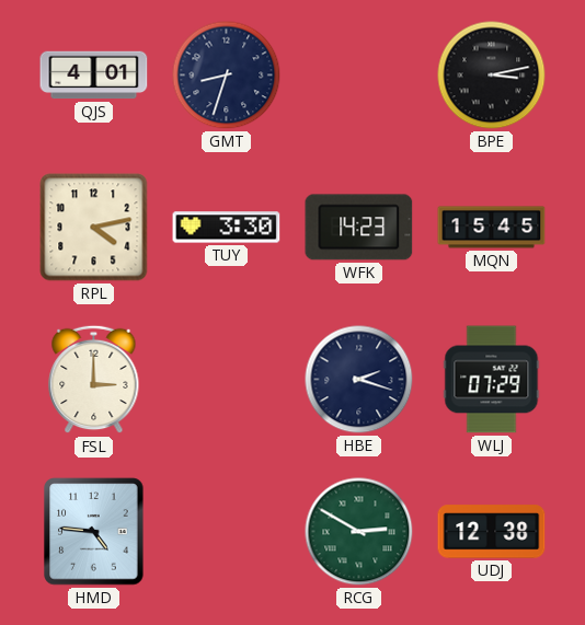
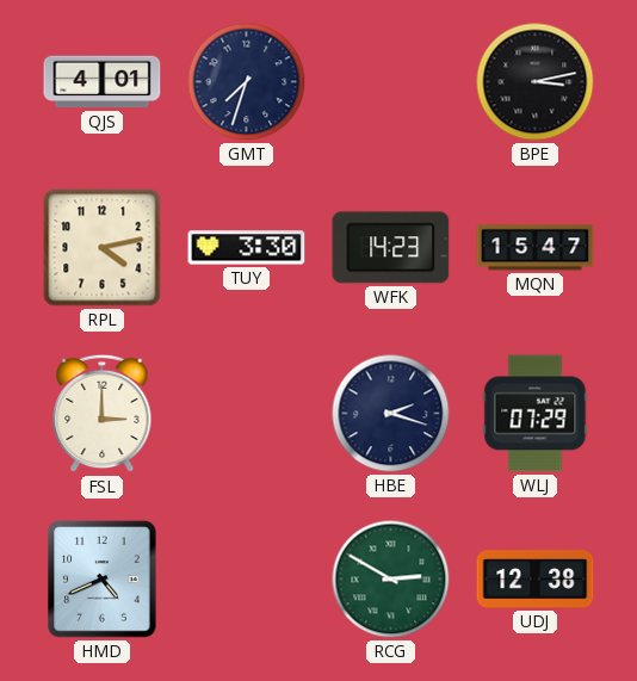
GMT: 8:33 -> 7:33
MQN: 15:45 -> 15:47
HMD: 4:46 -> 4:41
